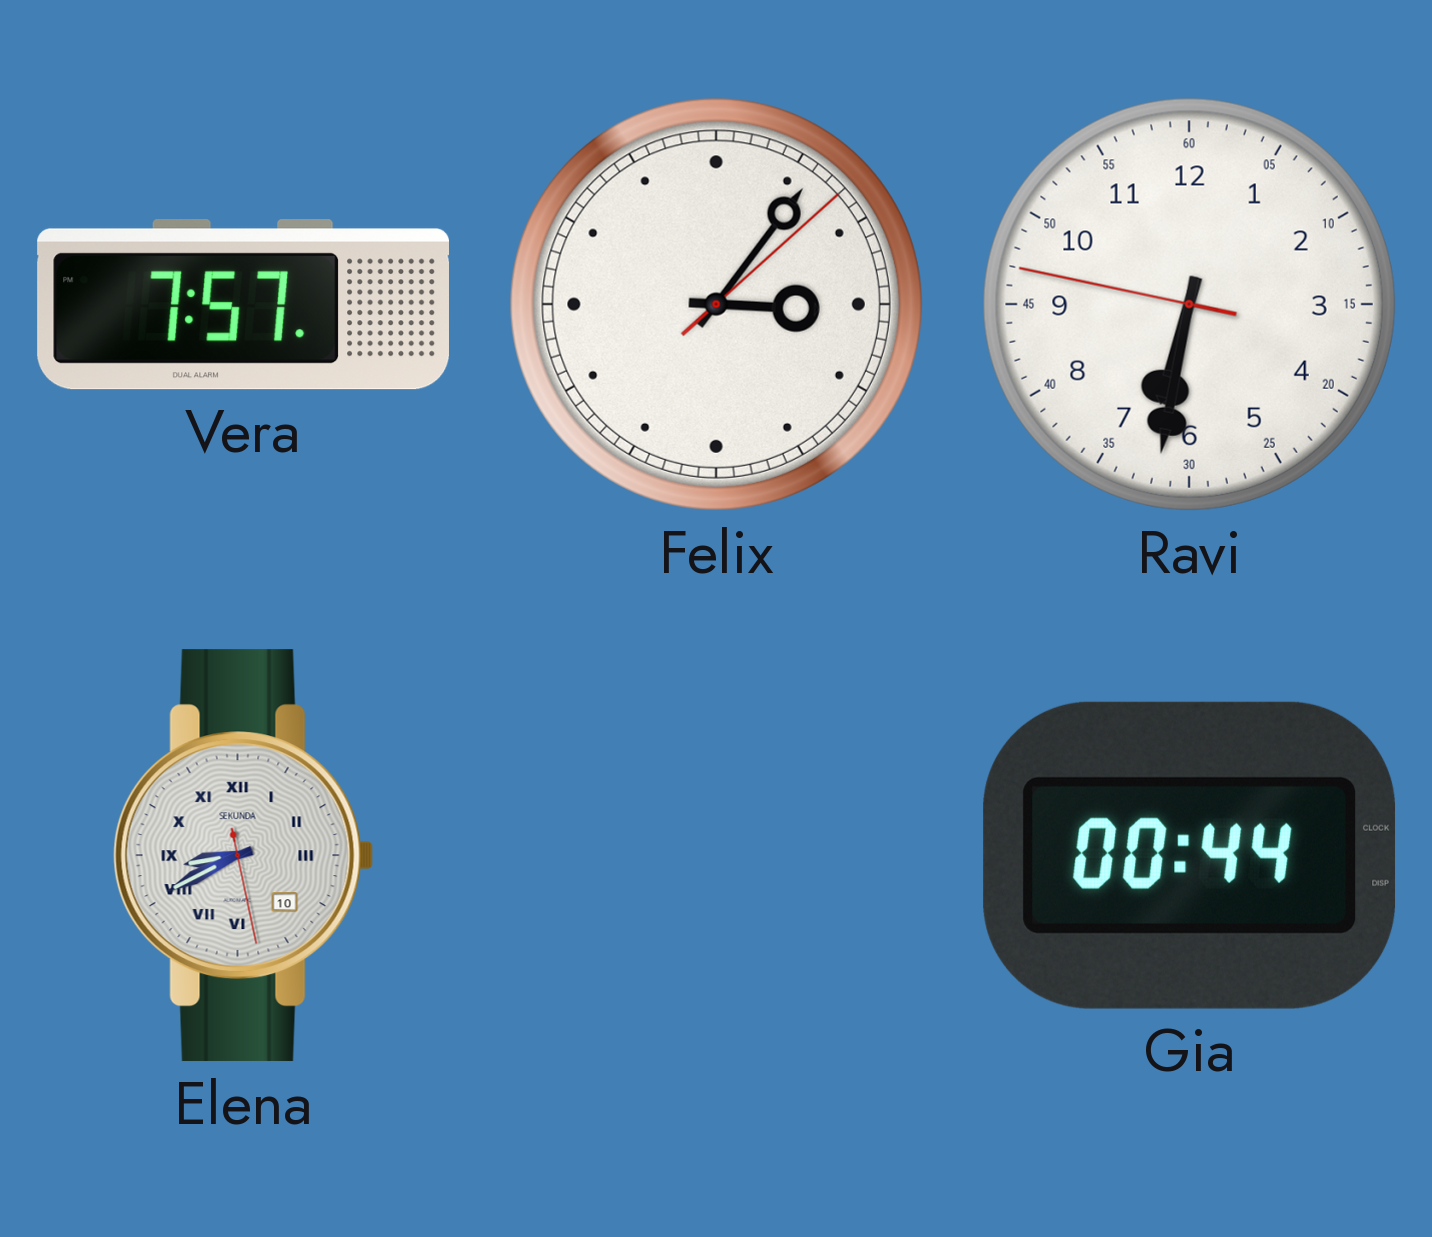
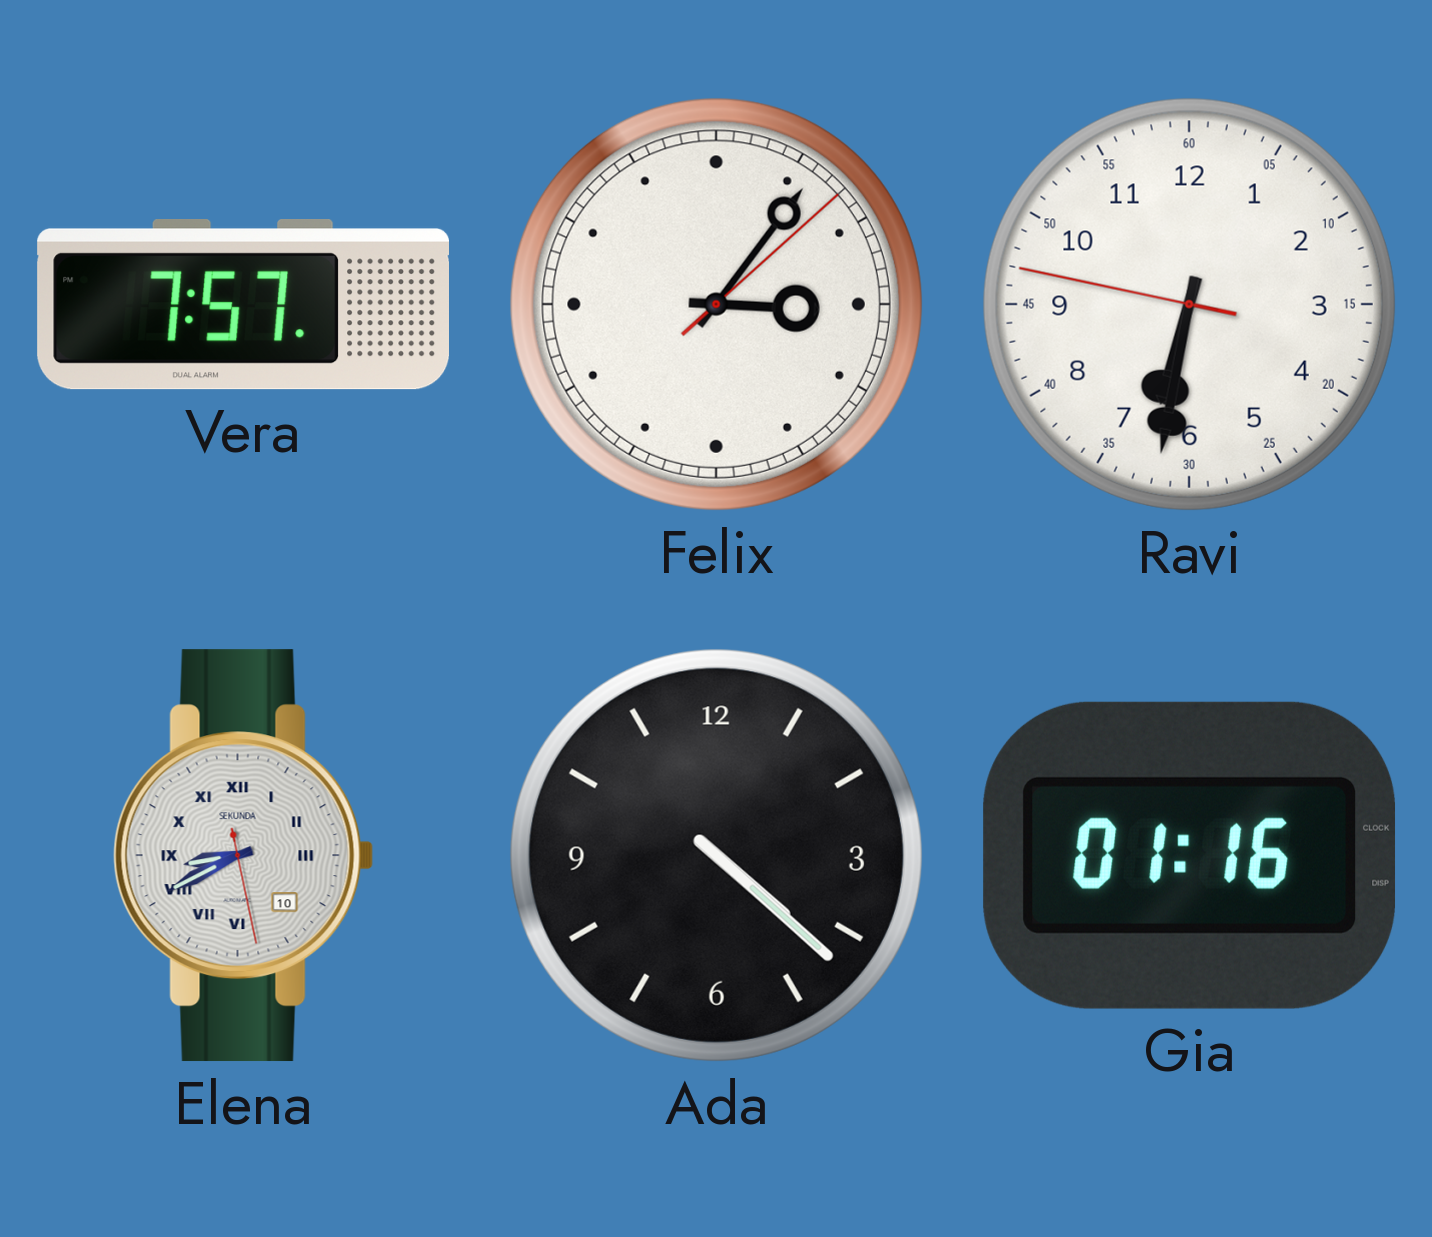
Ada: none -> 4:22
Gia: 00:44 -> 01:16
